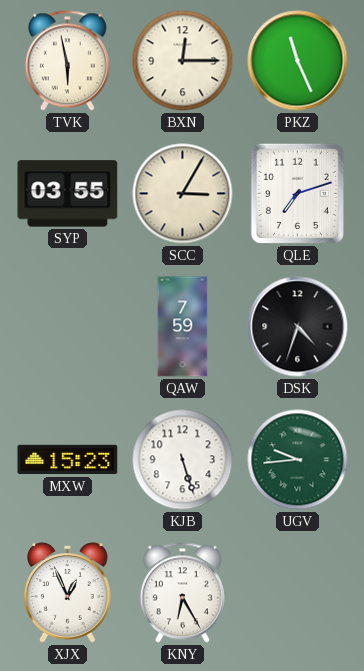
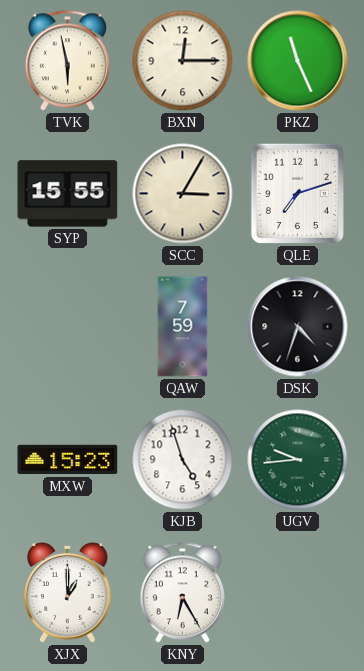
SYP: 03:55 -> 15:55
KJB: 5:27 -> 4:57
XJX: 12:56 -> 1:00
